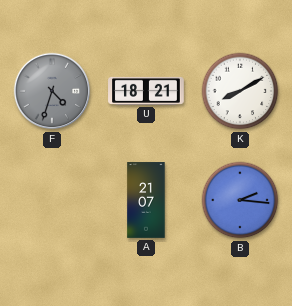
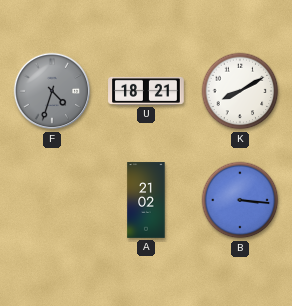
A: 21:07 -> 21:02
B: 2:16 -> 3:16
